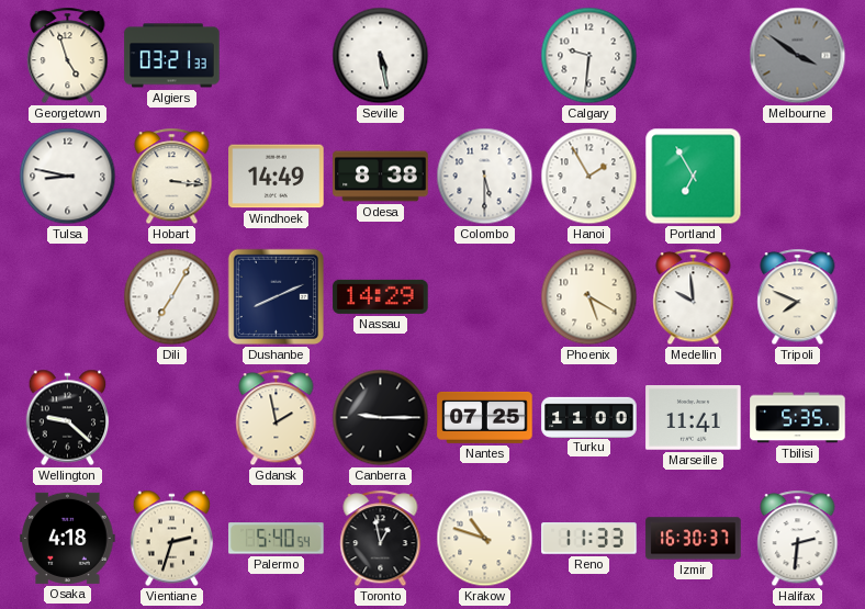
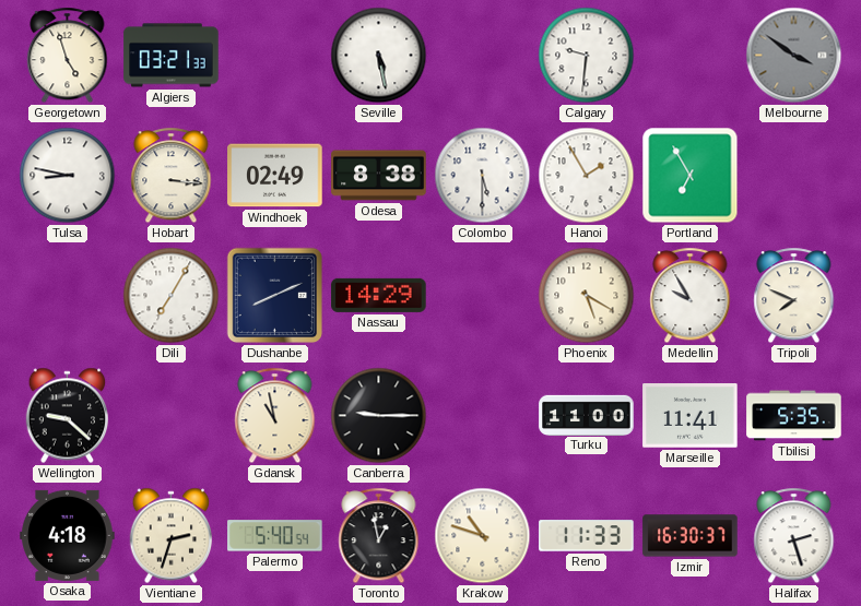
Windhoek: 14:49 -> 02:49
Medellin: 9:59 -> 9:55
Gdansk: 1:58 -> 10:58
Nantes: 07:25 -> none
Halifax: 2:31 -> 2:27
